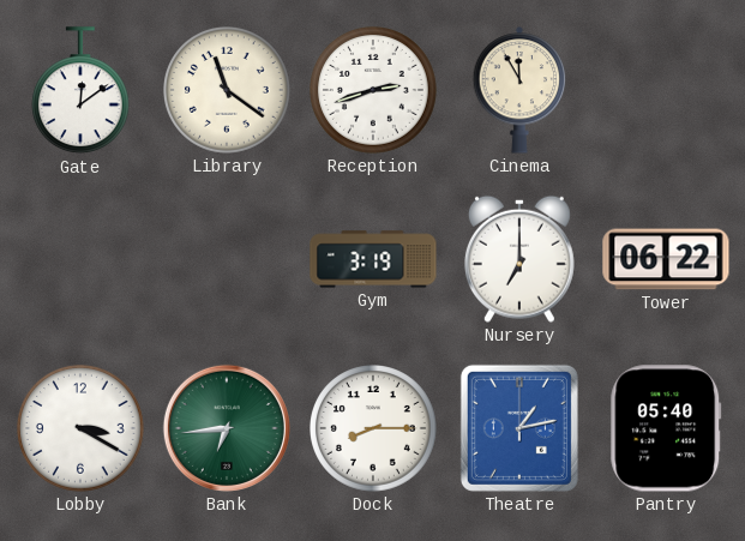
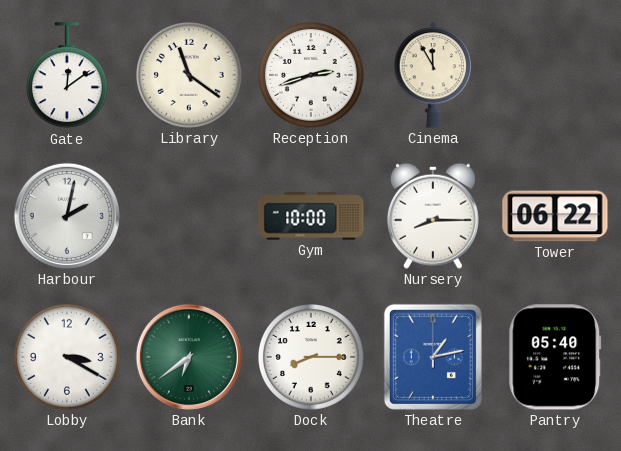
Harbour: none -> 2:02
Gym: 3:19 -> 10:00
Nursery: 7:00 -> 8:15
Bank: 6:44 -> 6:39
